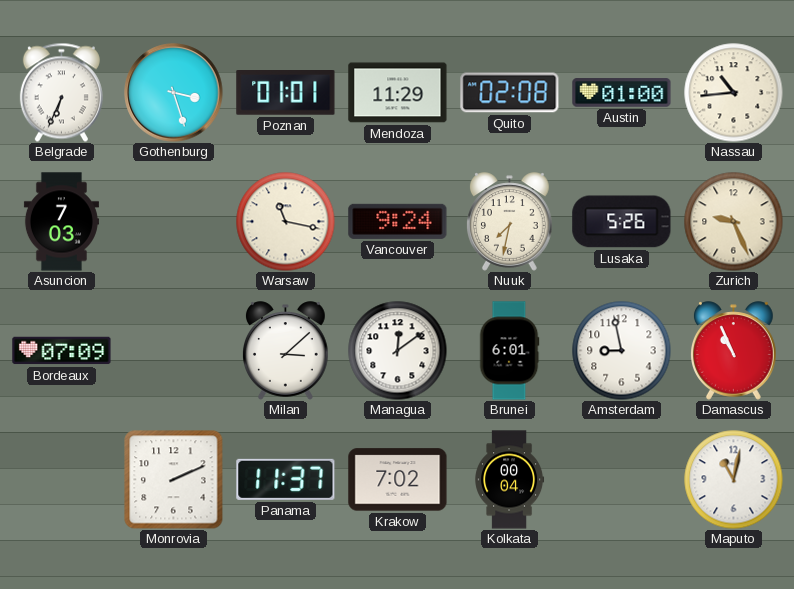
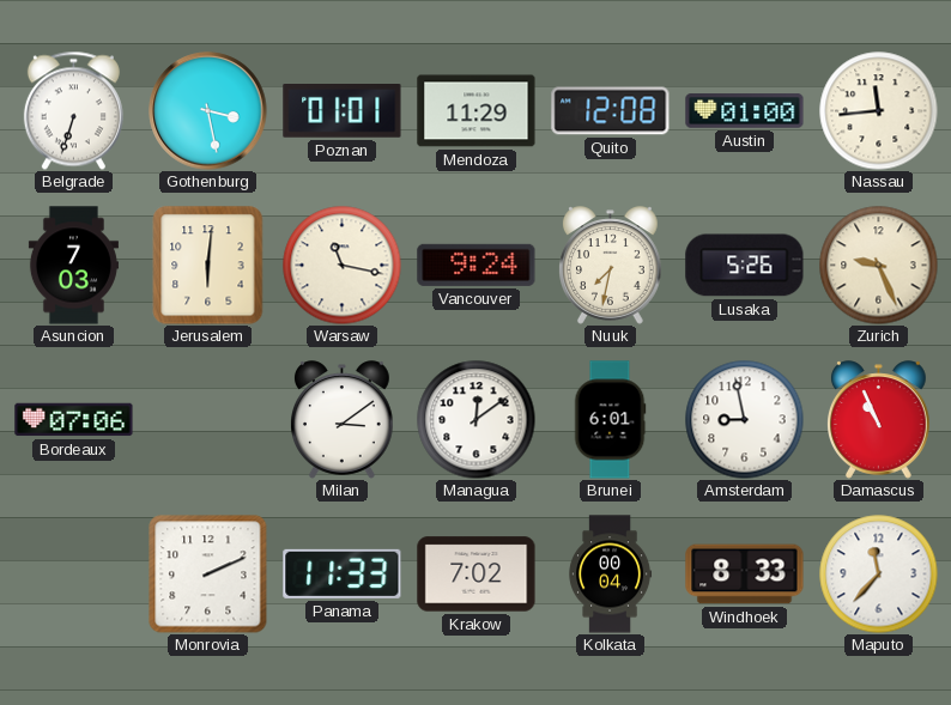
Belgrade: 6:34 -> 6:33
Gothenburg: 3:27 -> 3:28
Quito: 02:08 -> 12:08
Nassau: 10:44 -> 11:44
Jerusalem: none -> 6:01
Bordeaux: 07:09 -> 07:06
Milan: 3:08 -> 3:09
Panama: 11:37 -> 11:33
Windhoek: none -> 8:33
Maputo: 11:02 -> 11:37
